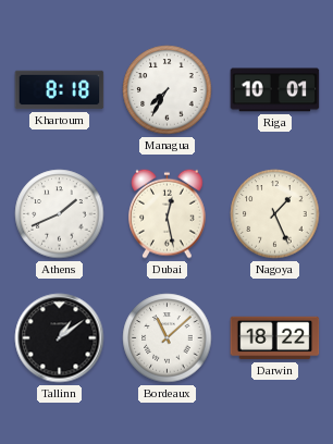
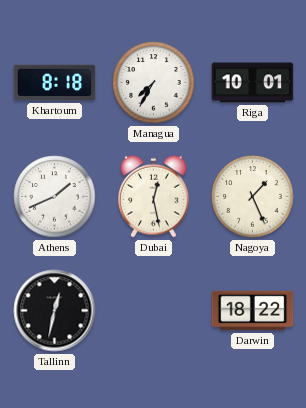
Tallinn: 1:09 -> 12:32
Bordeaux: 11:08 -> none
